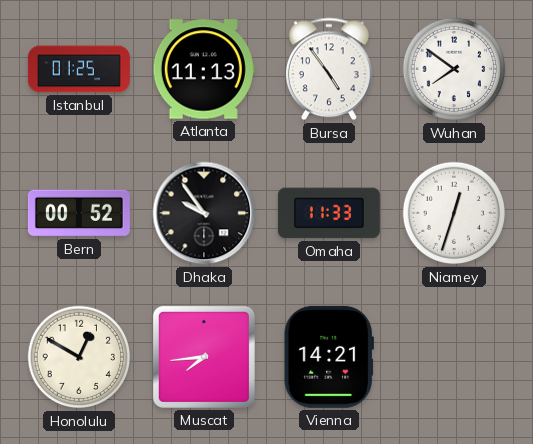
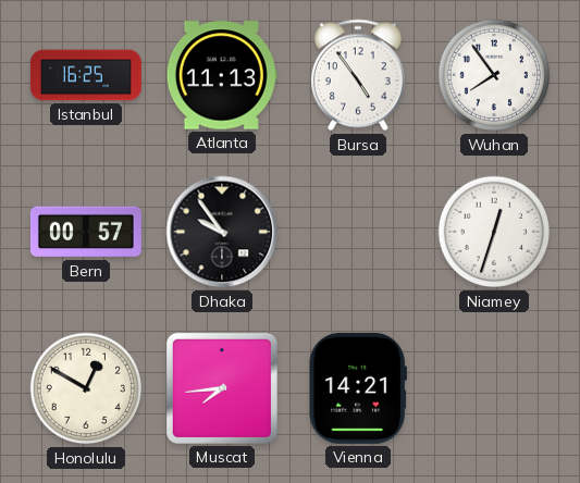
Istanbul: 01:25 -> 16:25
Wuhan: 7:51 -> 7:54
Bern: 00:52 -> 00:57
Omaha: 11:33 -> none
